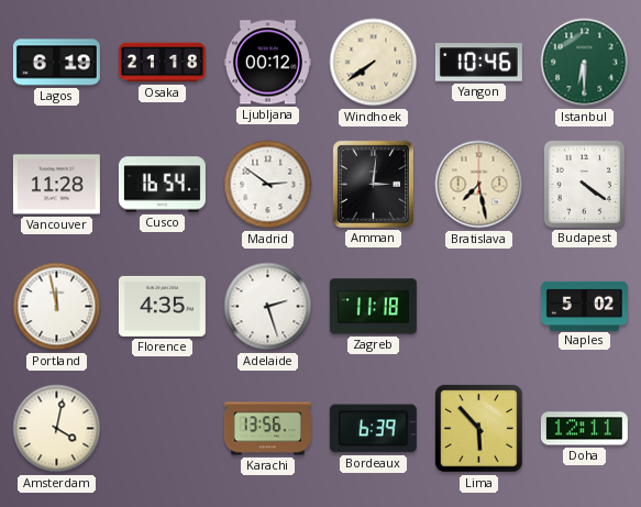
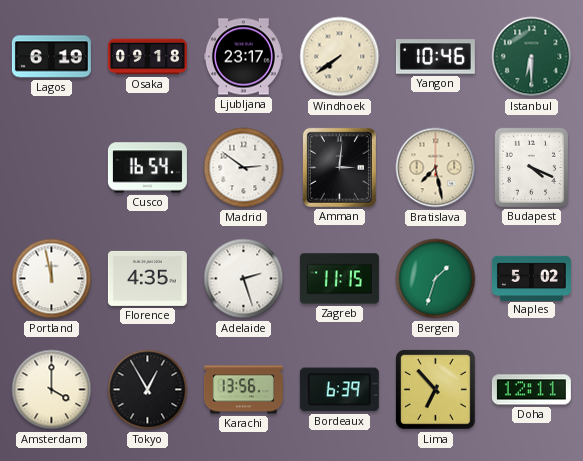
Osaka: 21:18 -> 09:18
Ljubljana: 00:12 -> 23:17
Vancouver: 11:28 -> none
Budapest: 4:21 -> 4:19
Zagreb: 11:18 -> 11:15
Bergen: none -> 1:33
Amsterdam: 4:02 -> 4:00
Tokyo: none -> 12:55
Lima: 5:53 -> 6:53
